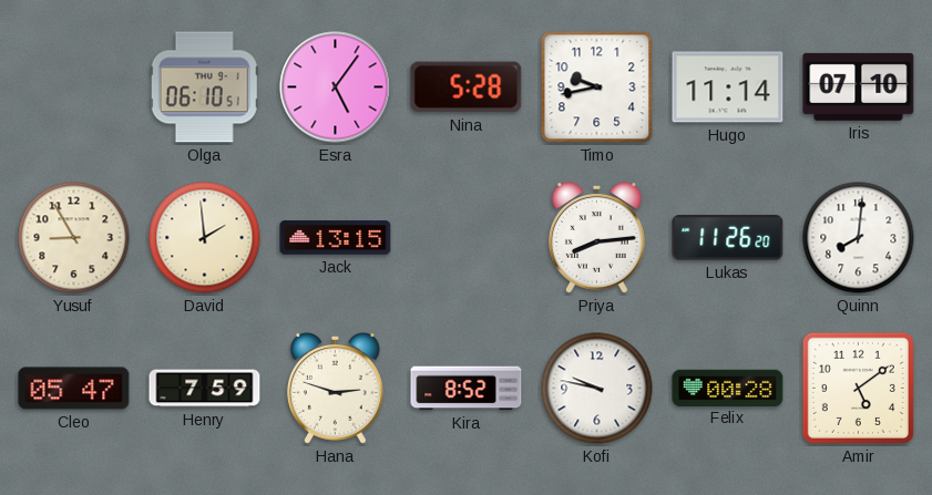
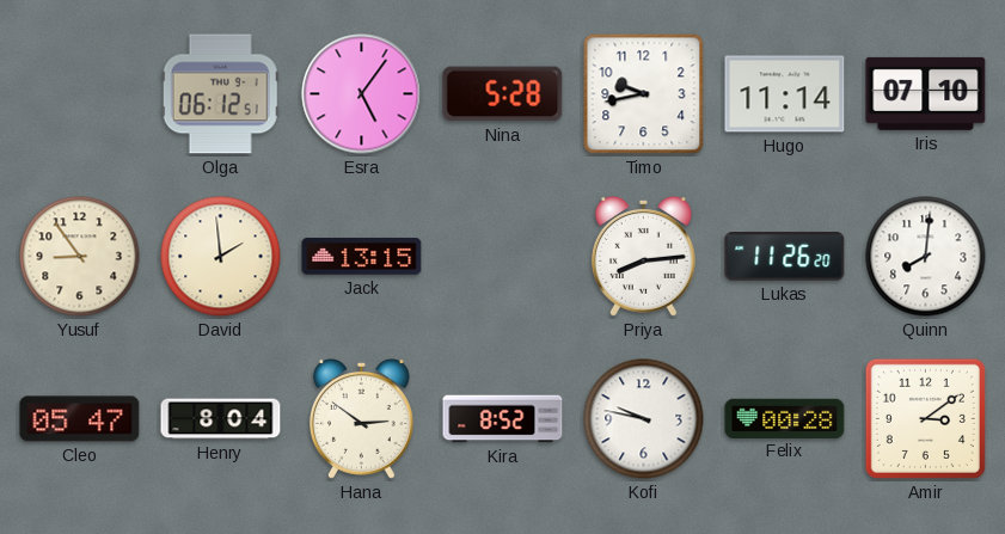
Olga: 06:10 -> 06:12
Yusuf: 8:55 -> 8:54
Henry: 7:59 -> 8:04
Hana: 2:48 -> 2:51
Amir: 5:09 -> 3:09
